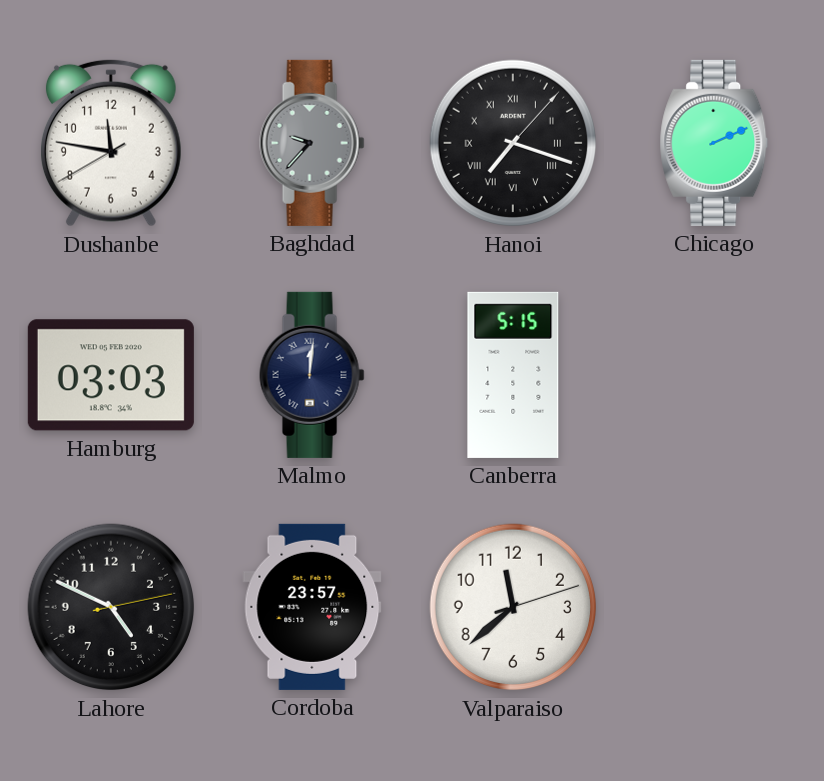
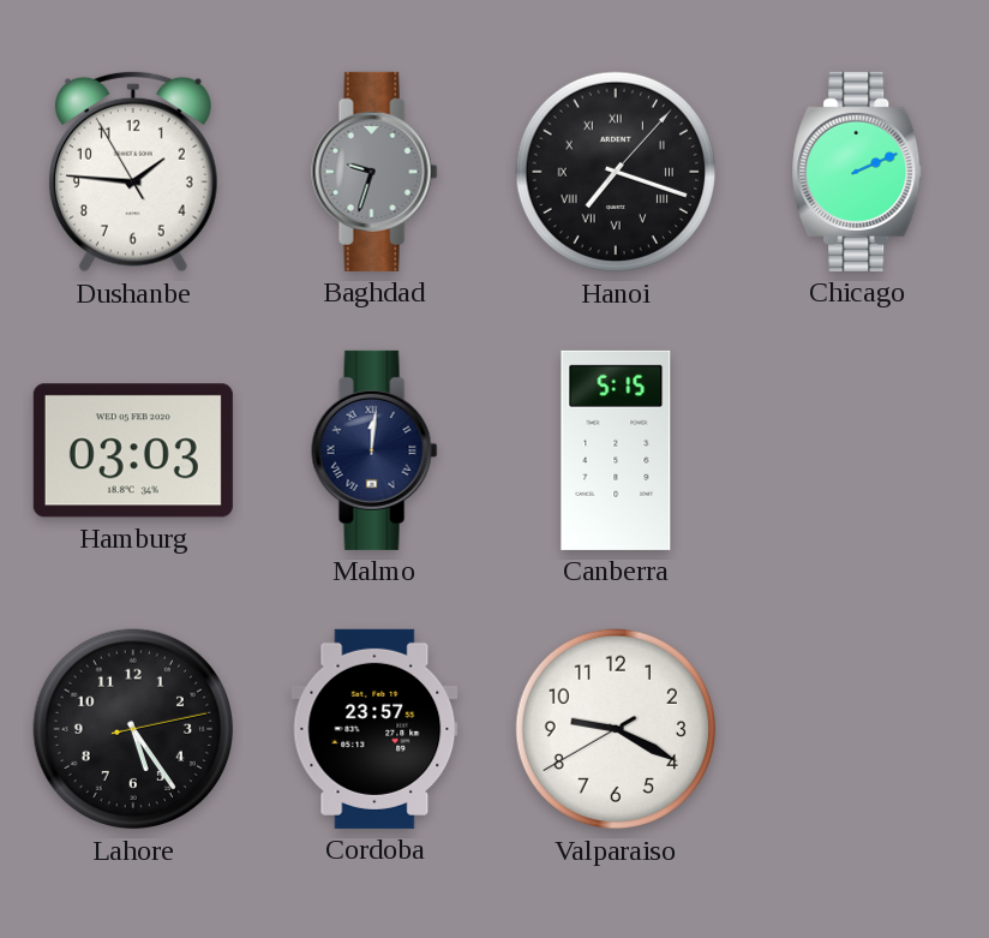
Dushanbe: 11:46 -> 1:45
Baghdad: 9:37 -> 9:33
Lahore: 4:49 -> 5:24
Valparaiso: 11:38 -> 9:19
